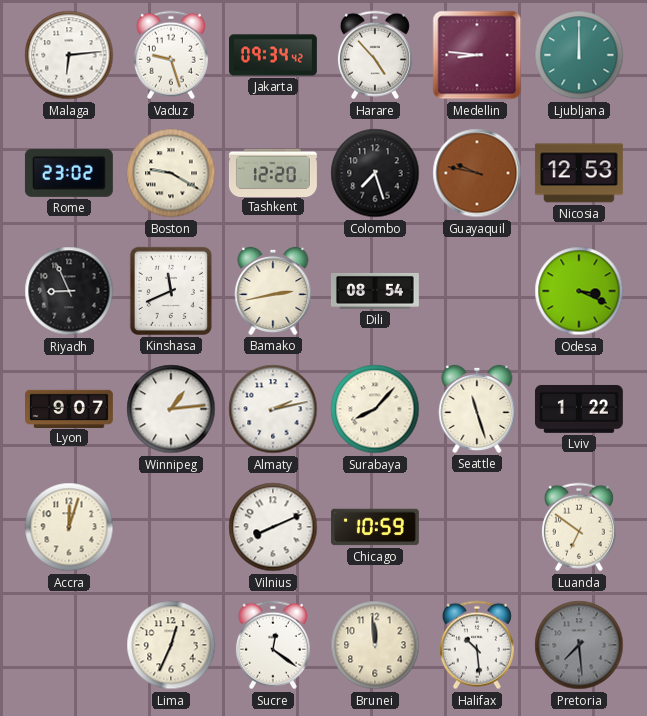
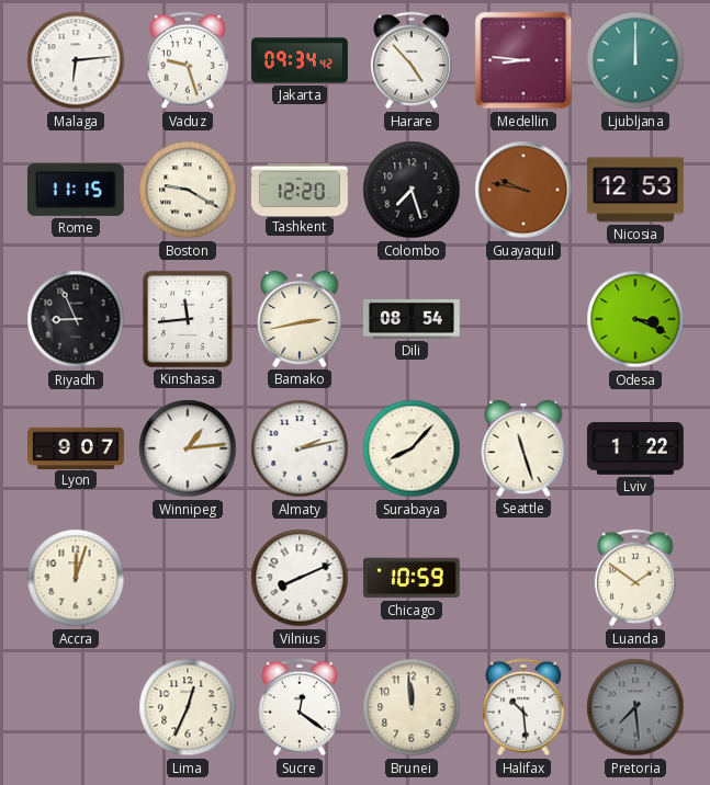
Rome: 23:02 -> 11:15
Kinshasa: 11:41 -> 11:44
Luanda: 6:51 -> 1:51
